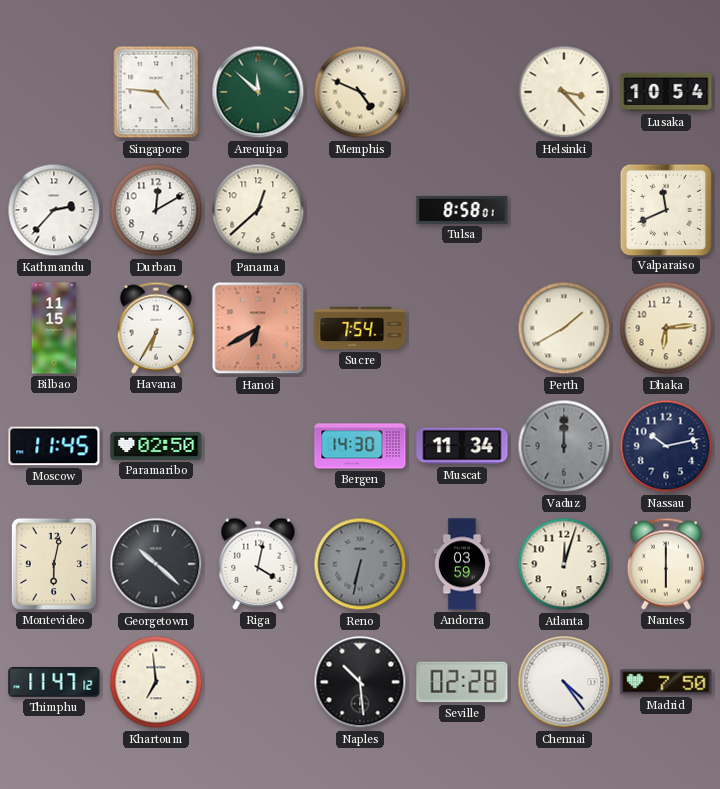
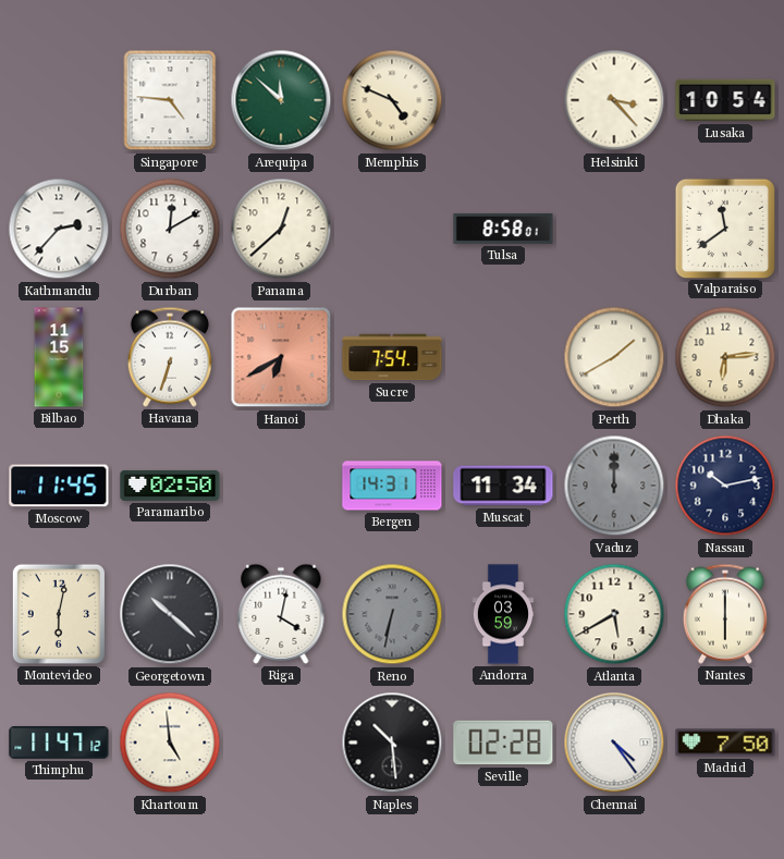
Valparaiso: 11:41 -> 11:39
Havana: 6:35 -> 6:33
Bergen: 14:30 -> 14:31
Atlanta: 12:03 -> 5:40
Khartoum: 6:59 -> 4:59
